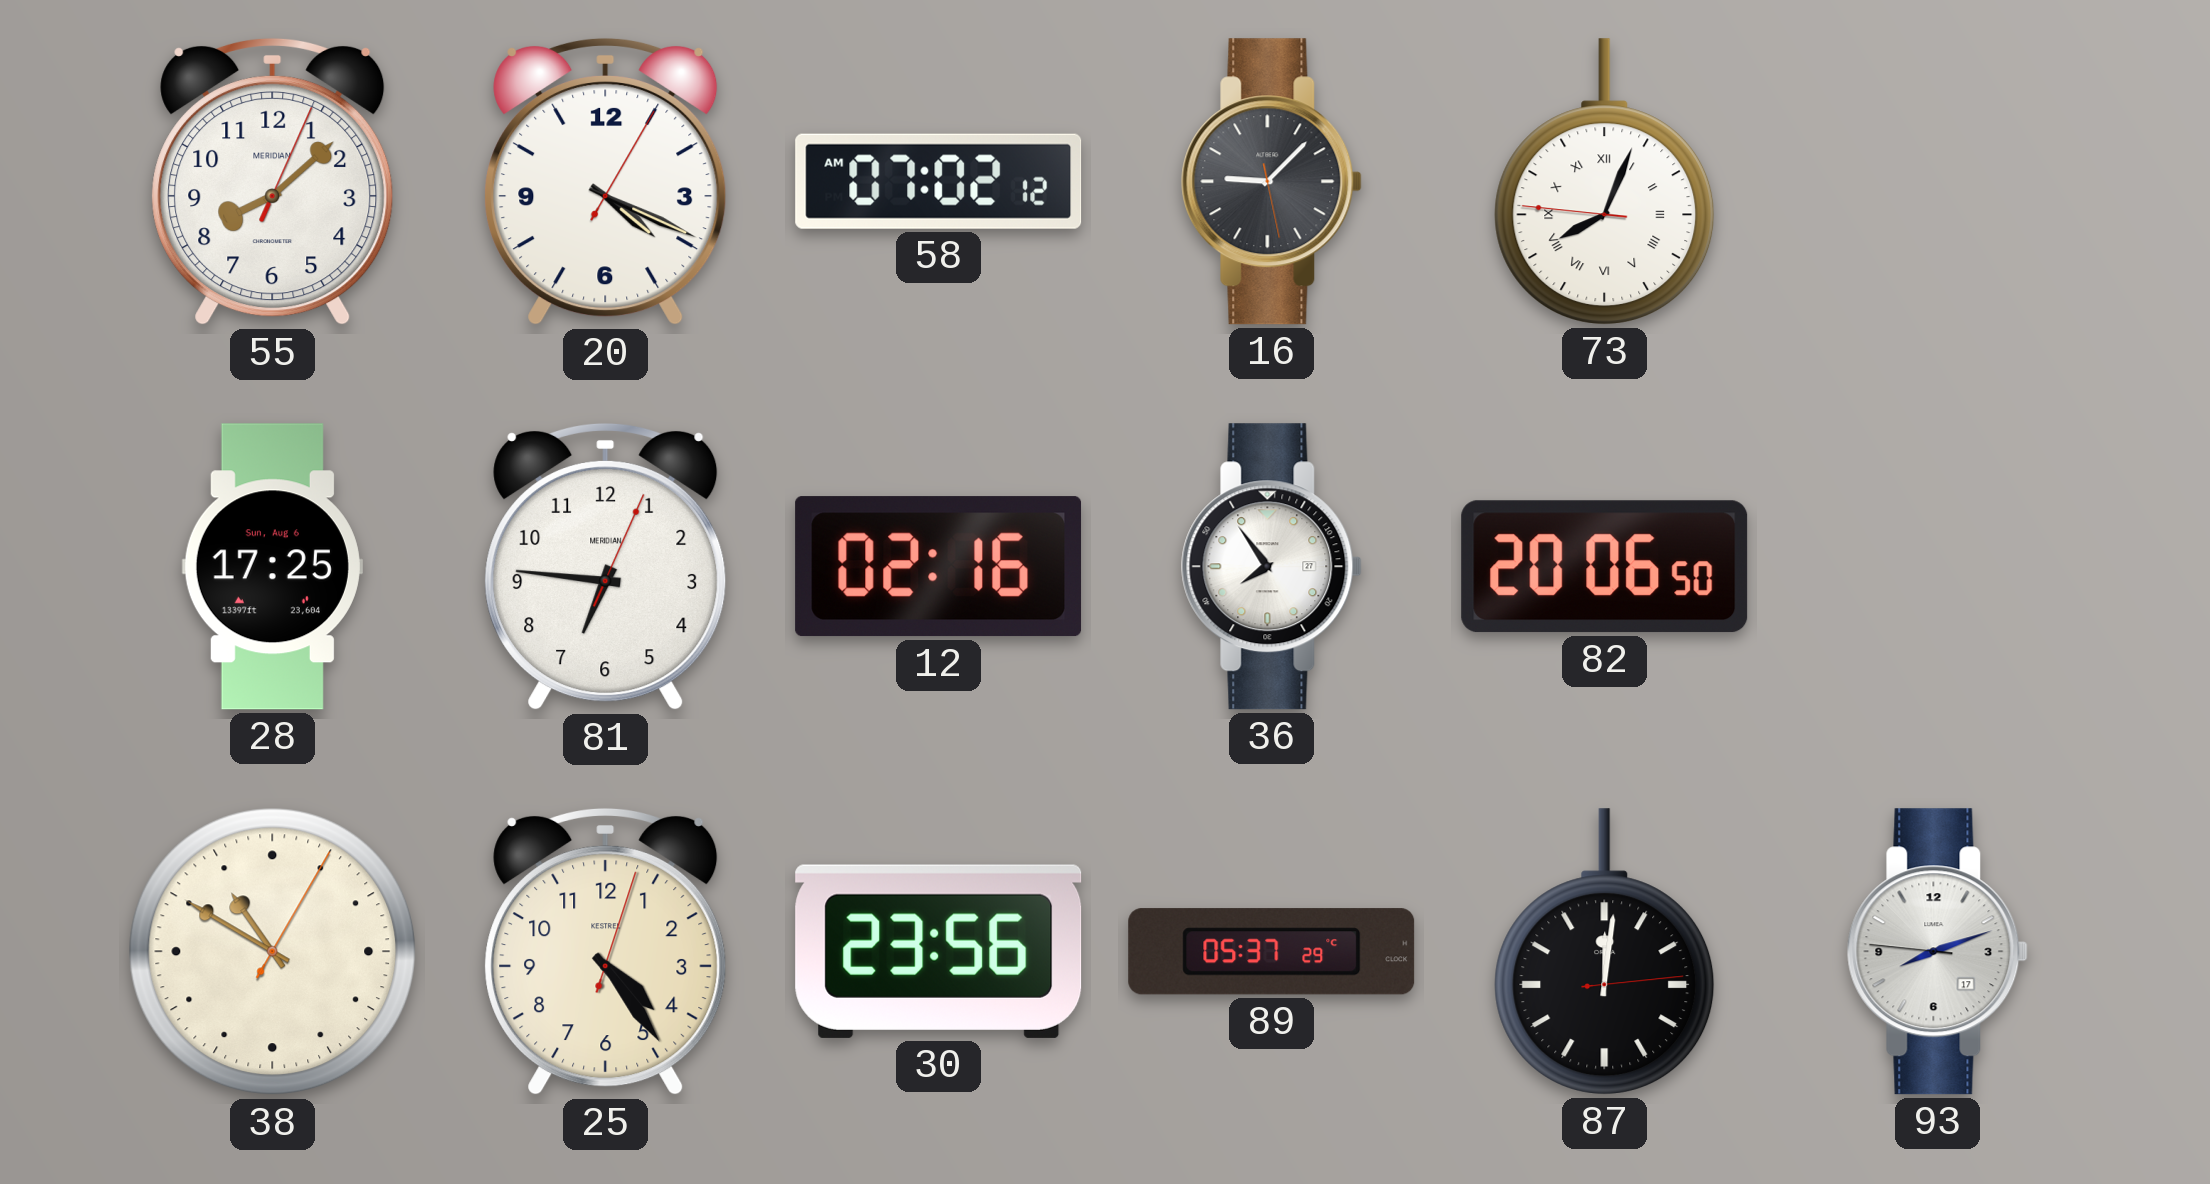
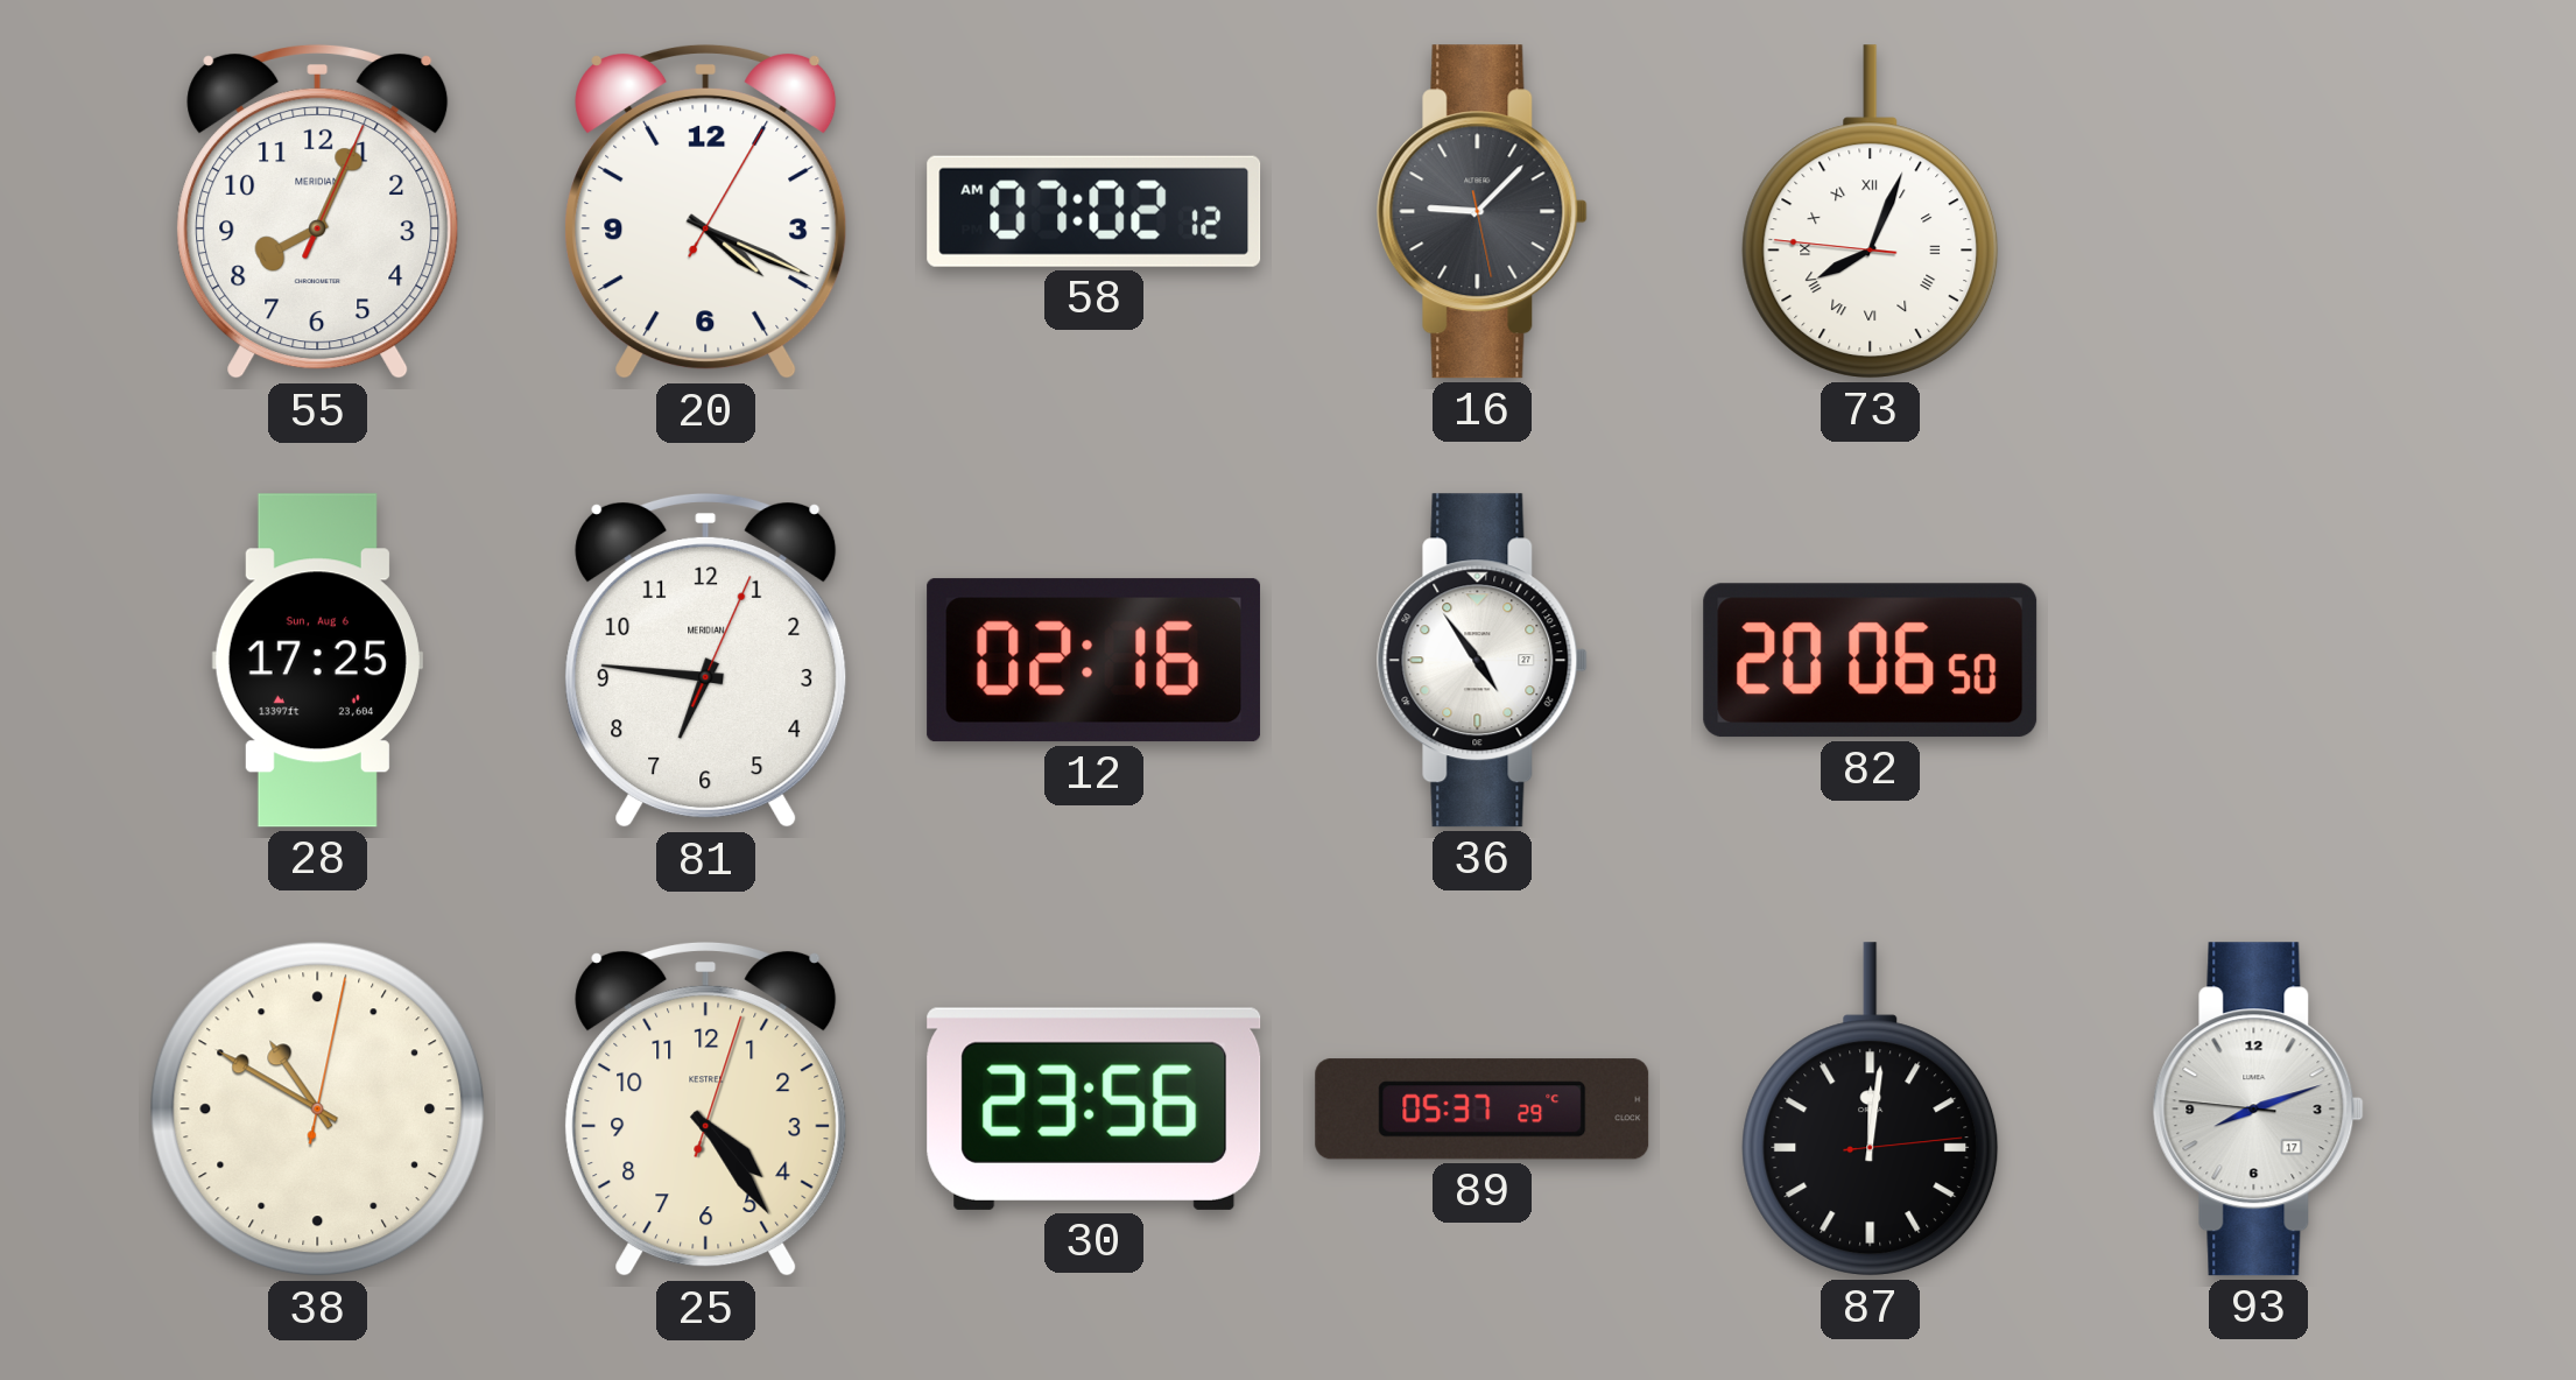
55: 8:08 -> 8:04
36: 7:54 -> 4:54
38: 10:50:05 -> 10:50:02
